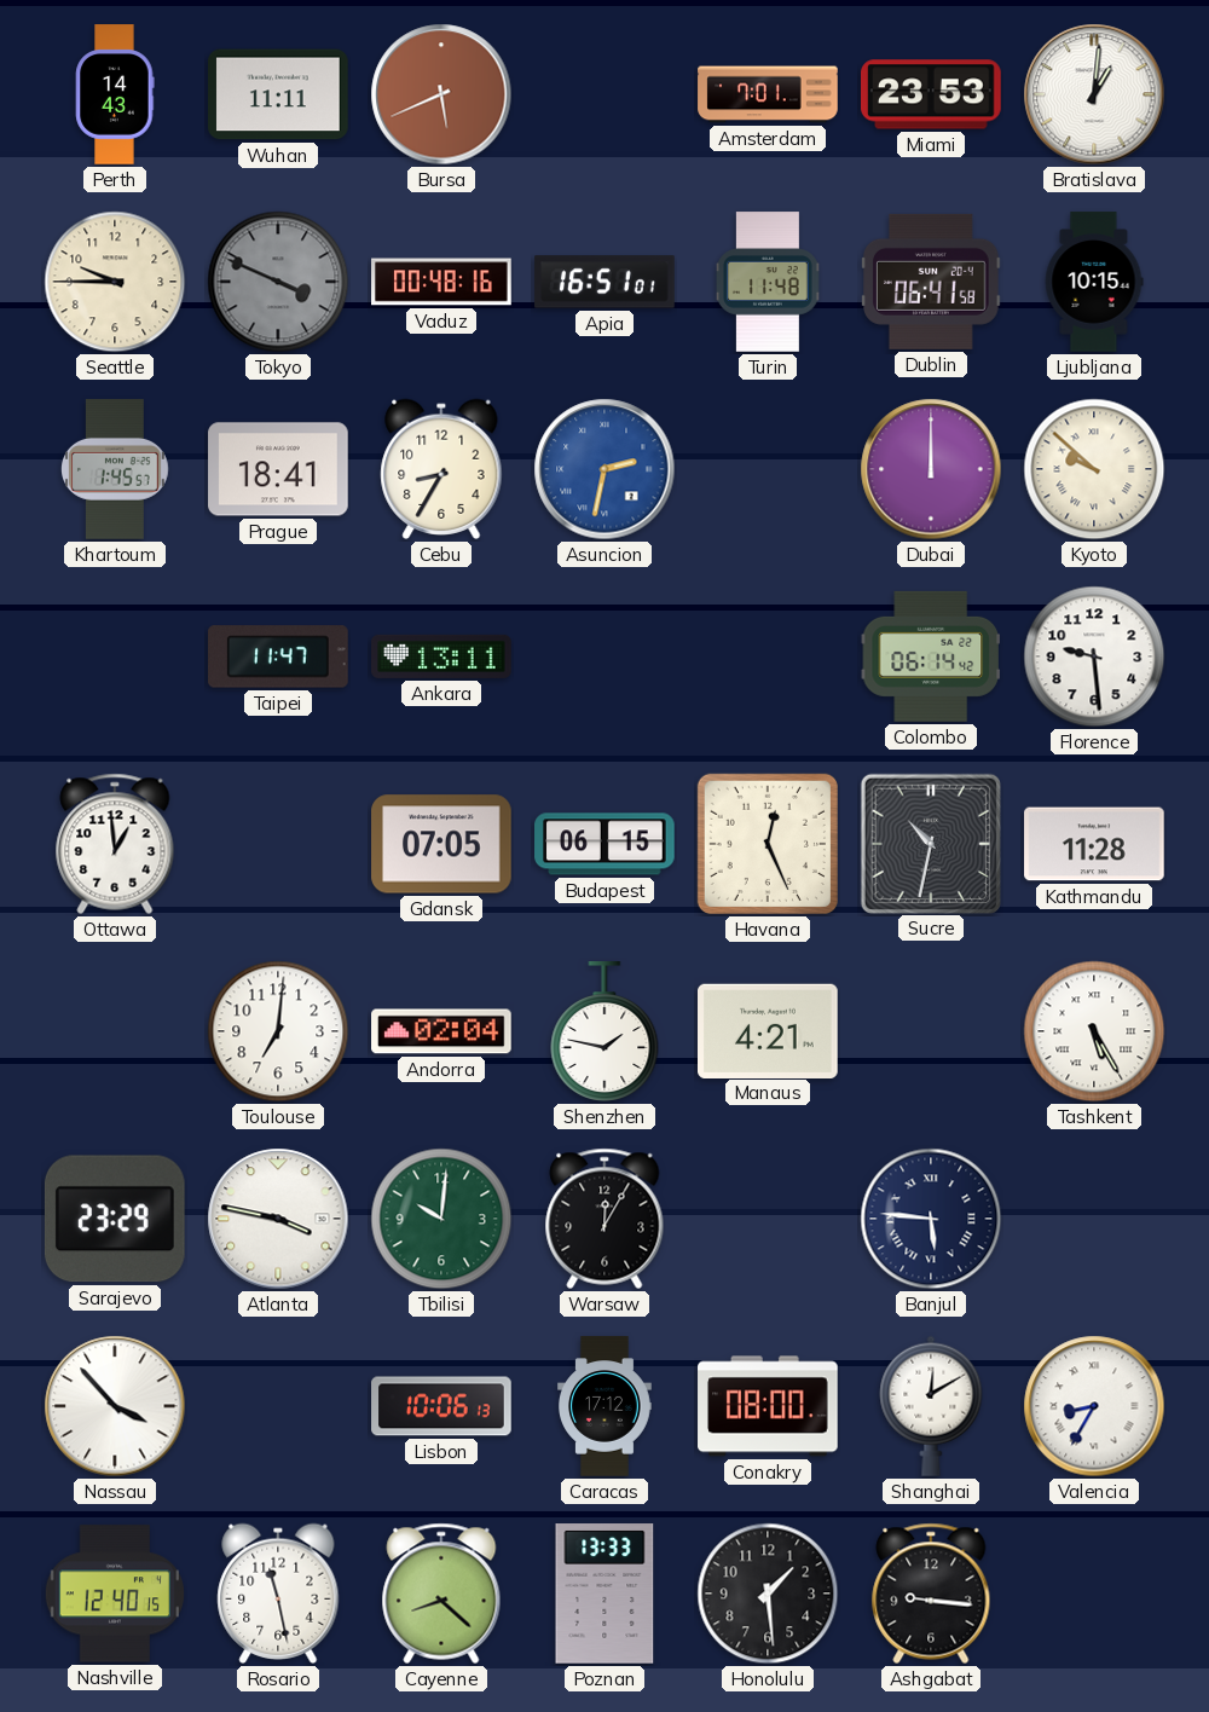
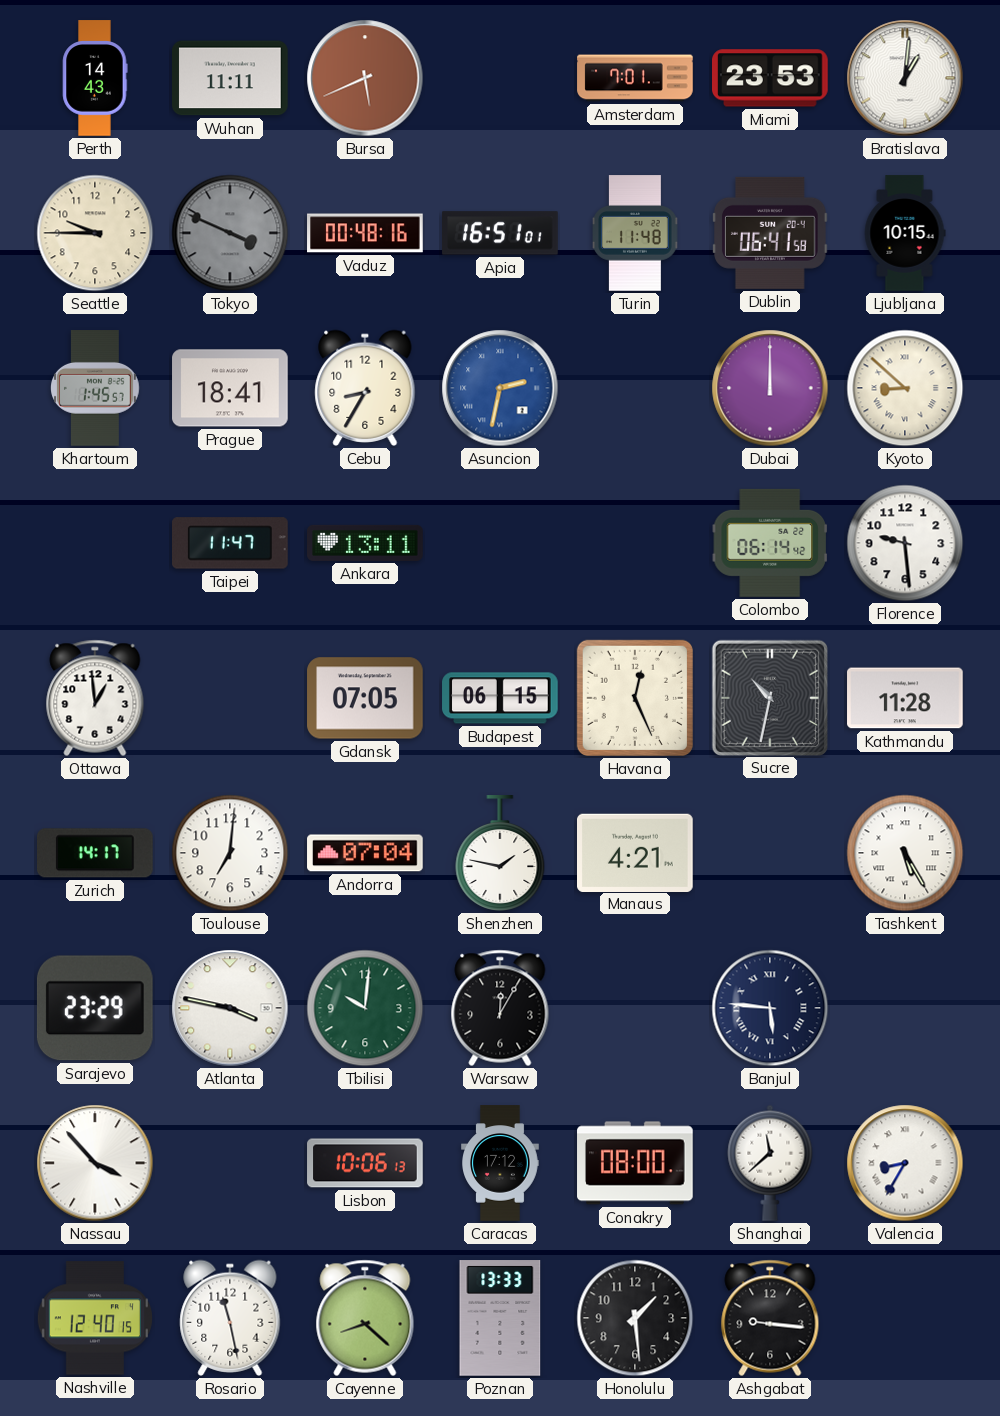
Kyoto: 9:52 -> 8:52
Zurich: none -> 14:17
Andorra: 02:04 -> 07:04
Shanghai: 12:10 -> 11:38
